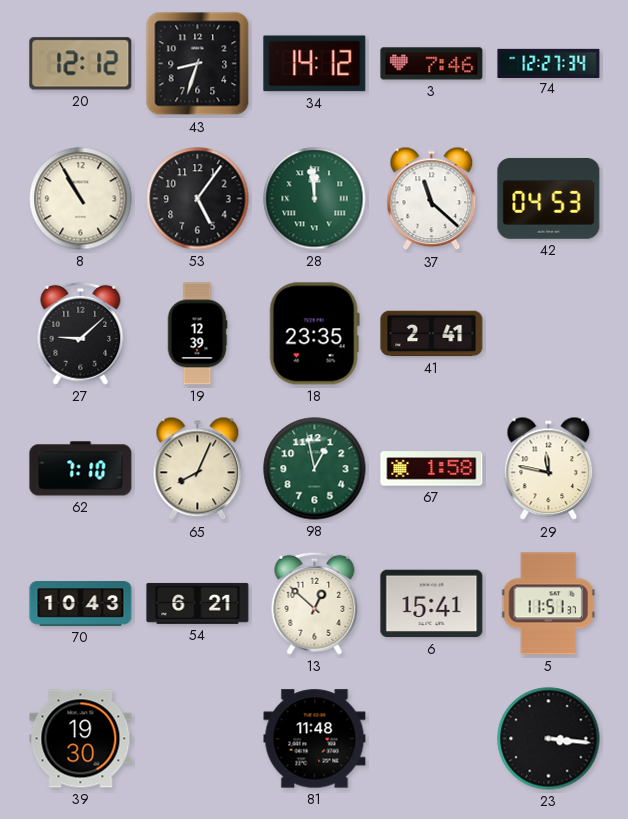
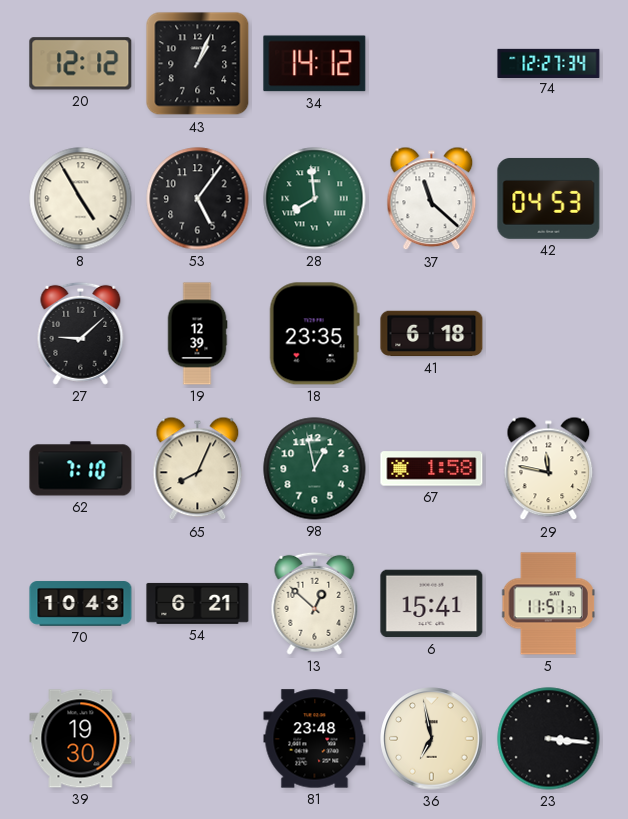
43: 8:33 -> 1:04
3: 7:46 -> none
8: 10:55 -> 4:55
28: 11:59 -> 7:59
41: 2:41 -> 6:18
81: 11:48 -> 23:48
36: none -> 6:58
